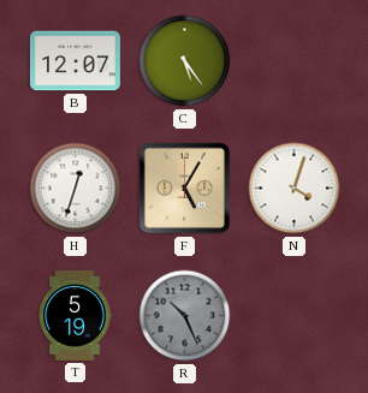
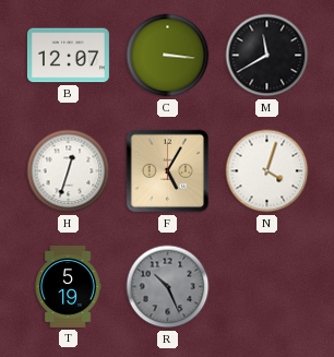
C: 5:24 -> 3:16
M: none -> 11:40
